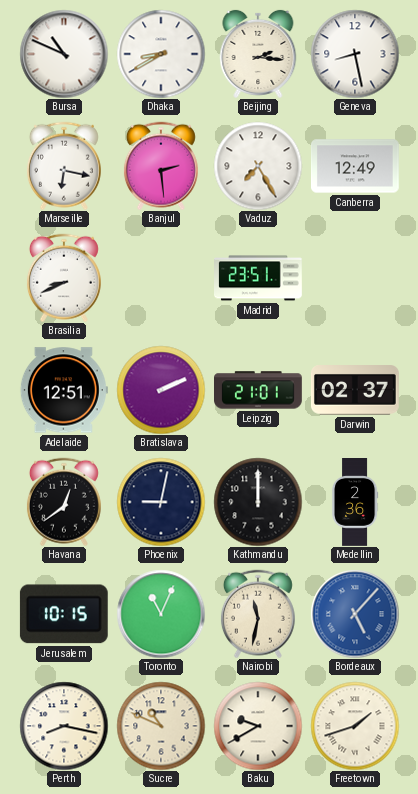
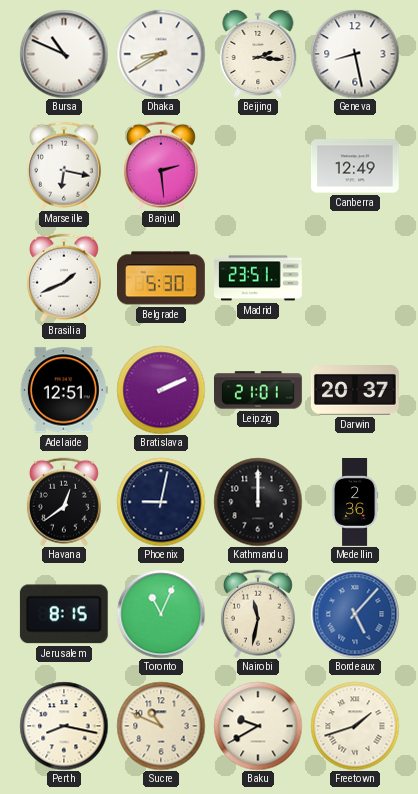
Vaduz: 7:25 -> none
Brasilia: 8:41 -> 1:41
Belgrade: none -> 5:30
Darwin: 02:37 -> 20:37
Jerusalem: 10:15 -> 8:15
